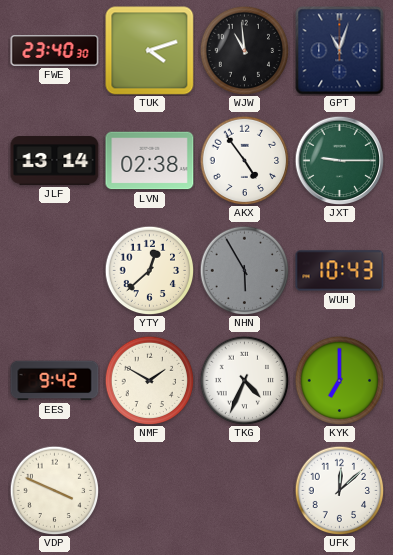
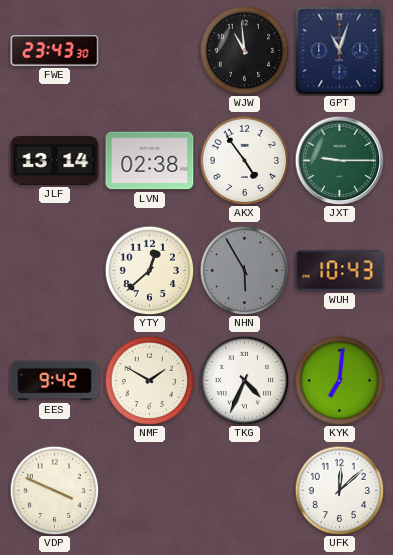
FWE: 23:40 -> 23:43
TUK: 4:12 -> none
KYK: 7:00 -> 7:01
